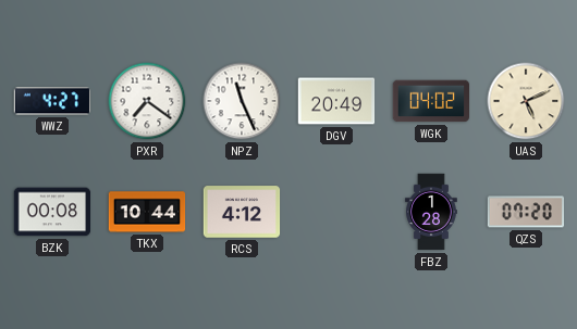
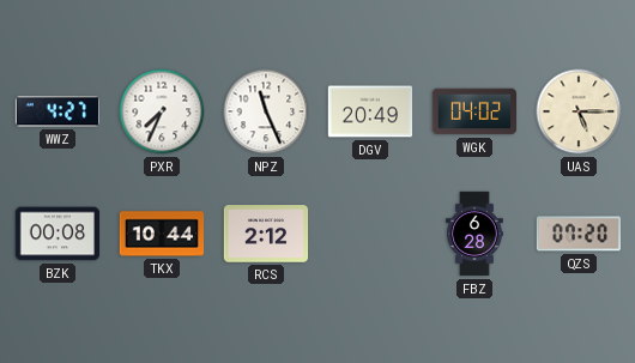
PXR: 7:21 -> 7:34
UAS: 5:11 -> 5:15
RCS: 4:12 -> 2:12
FBZ: 1:28 -> 6:28
